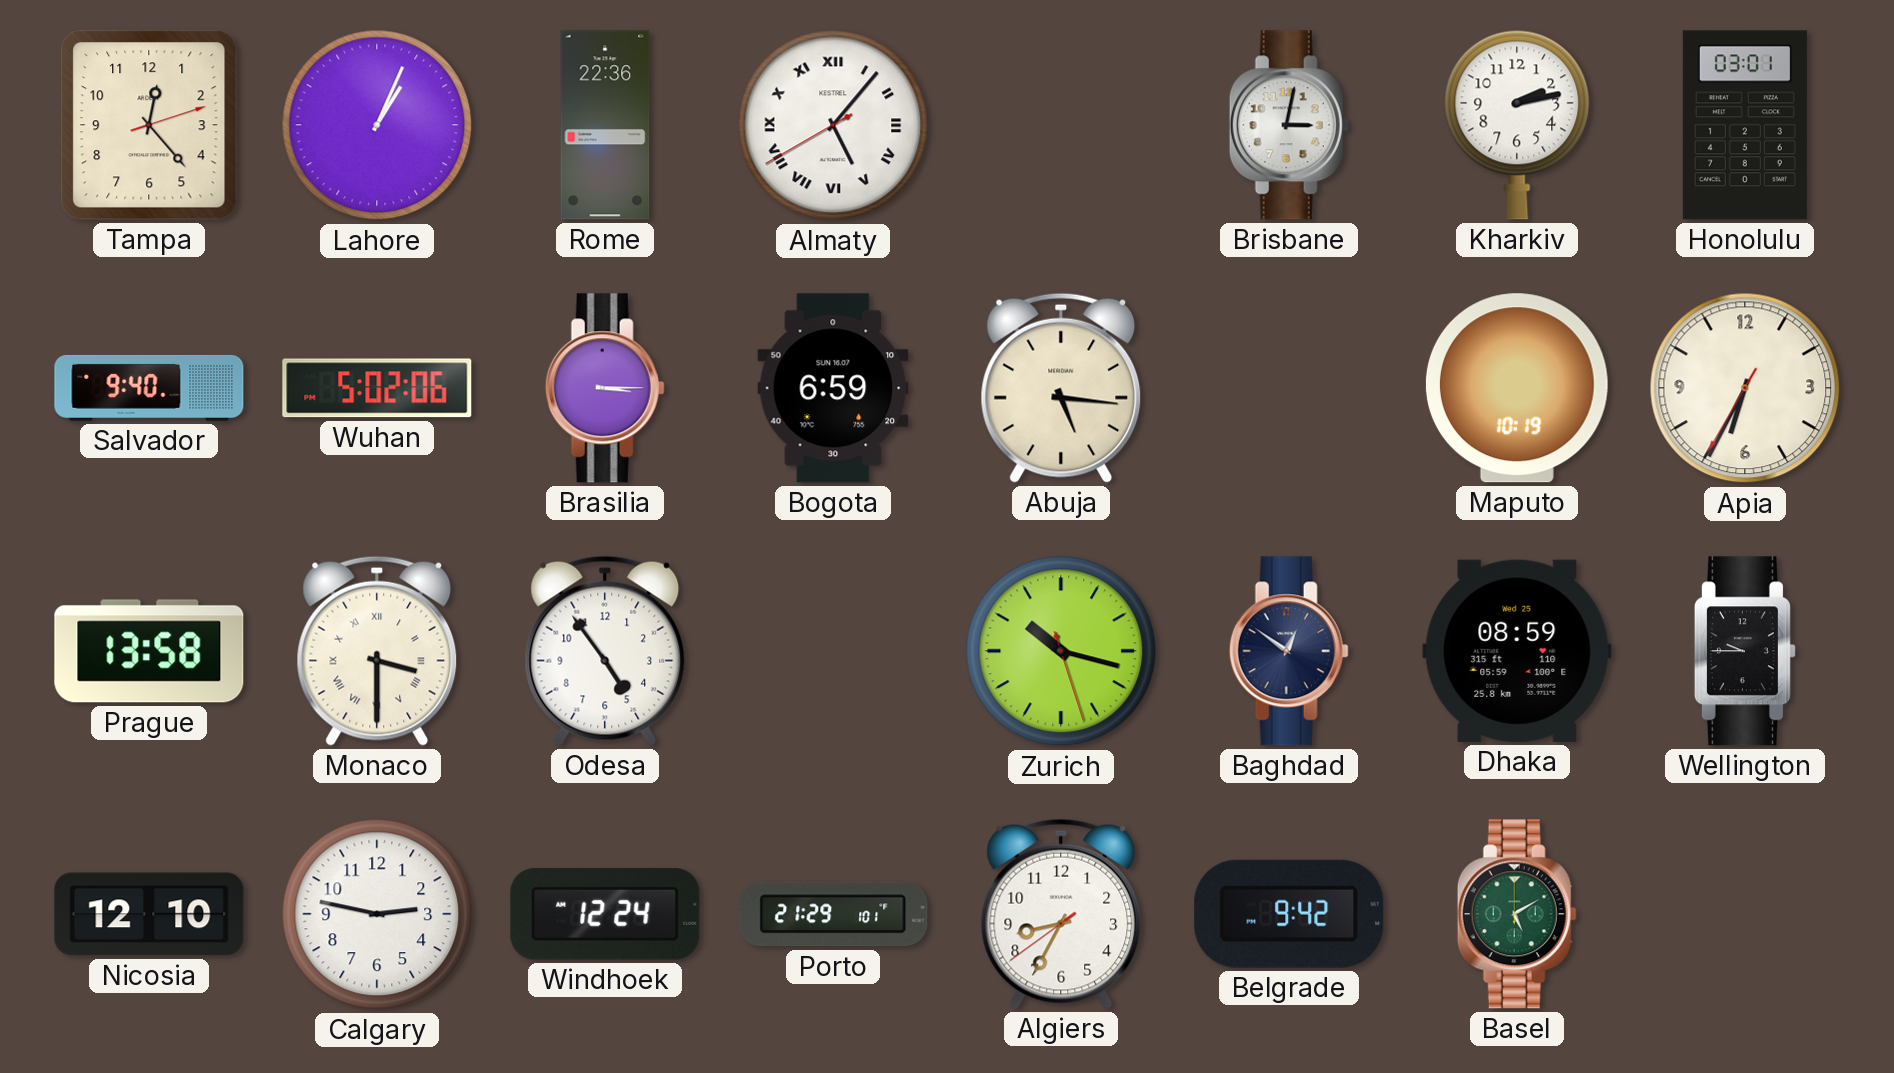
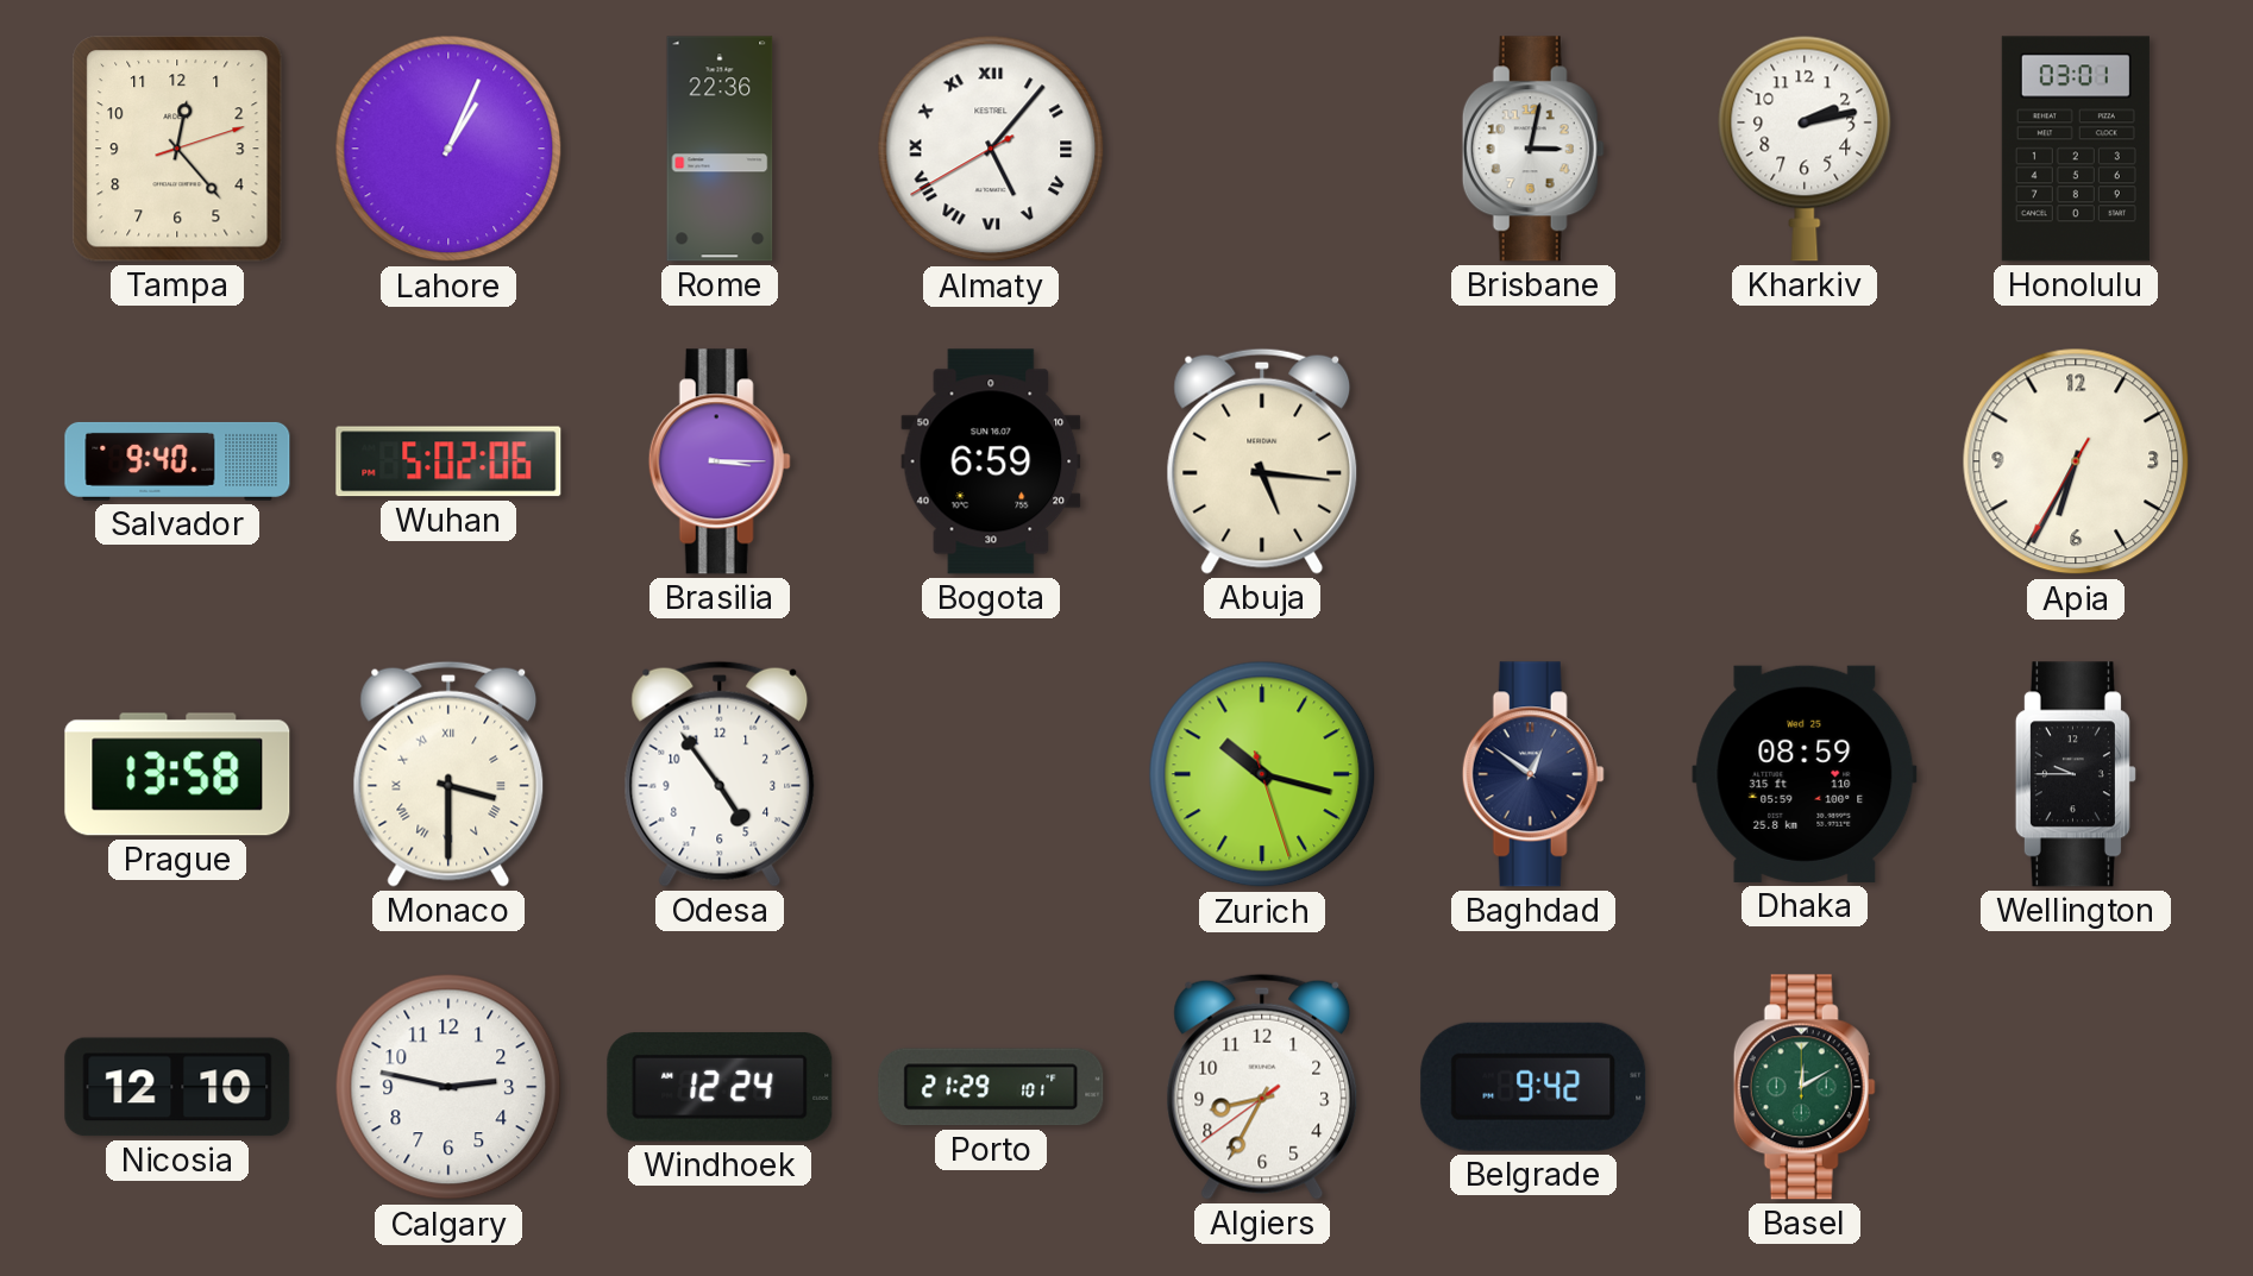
Maputo: 10:19 -> none
Basel: 5:10 -> 12:10
